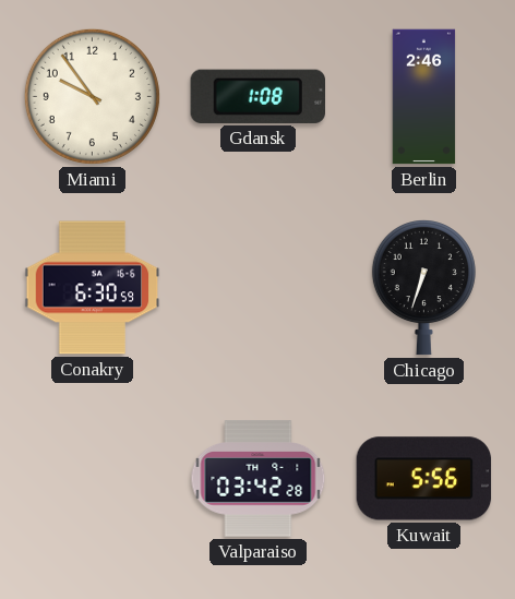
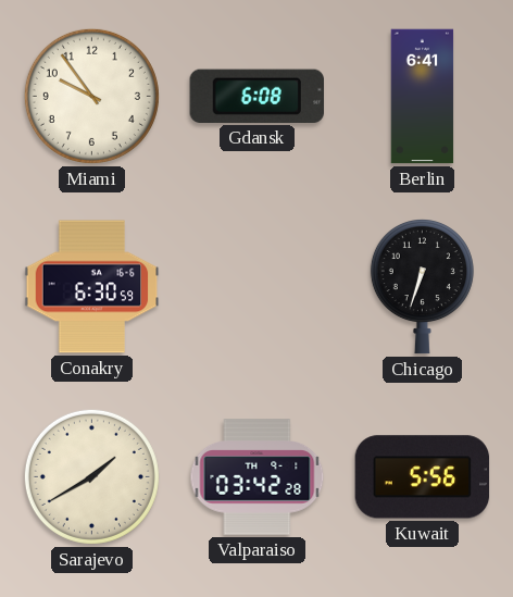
Gdansk: 1:08 -> 6:08
Berlin: 2:46 -> 6:41
Sarajevo: none -> 1:40
